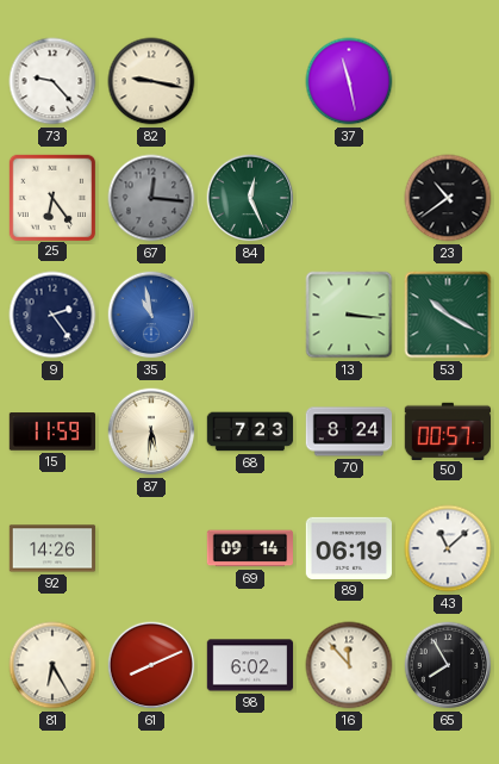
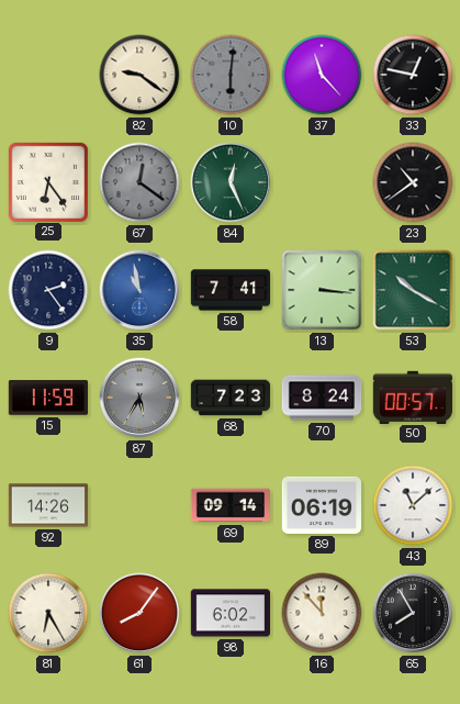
73: 9:23 -> none
82: 9:17 -> 9:21
10: none -> 6:01
37: 11:28 -> 11:23
33: none -> 12:47
67: 12:16 -> 12:21
58: none -> 7:41
87: 5:31 -> 5:35
87 dial: cream -> grey
61: 8:11 -> 8:06
